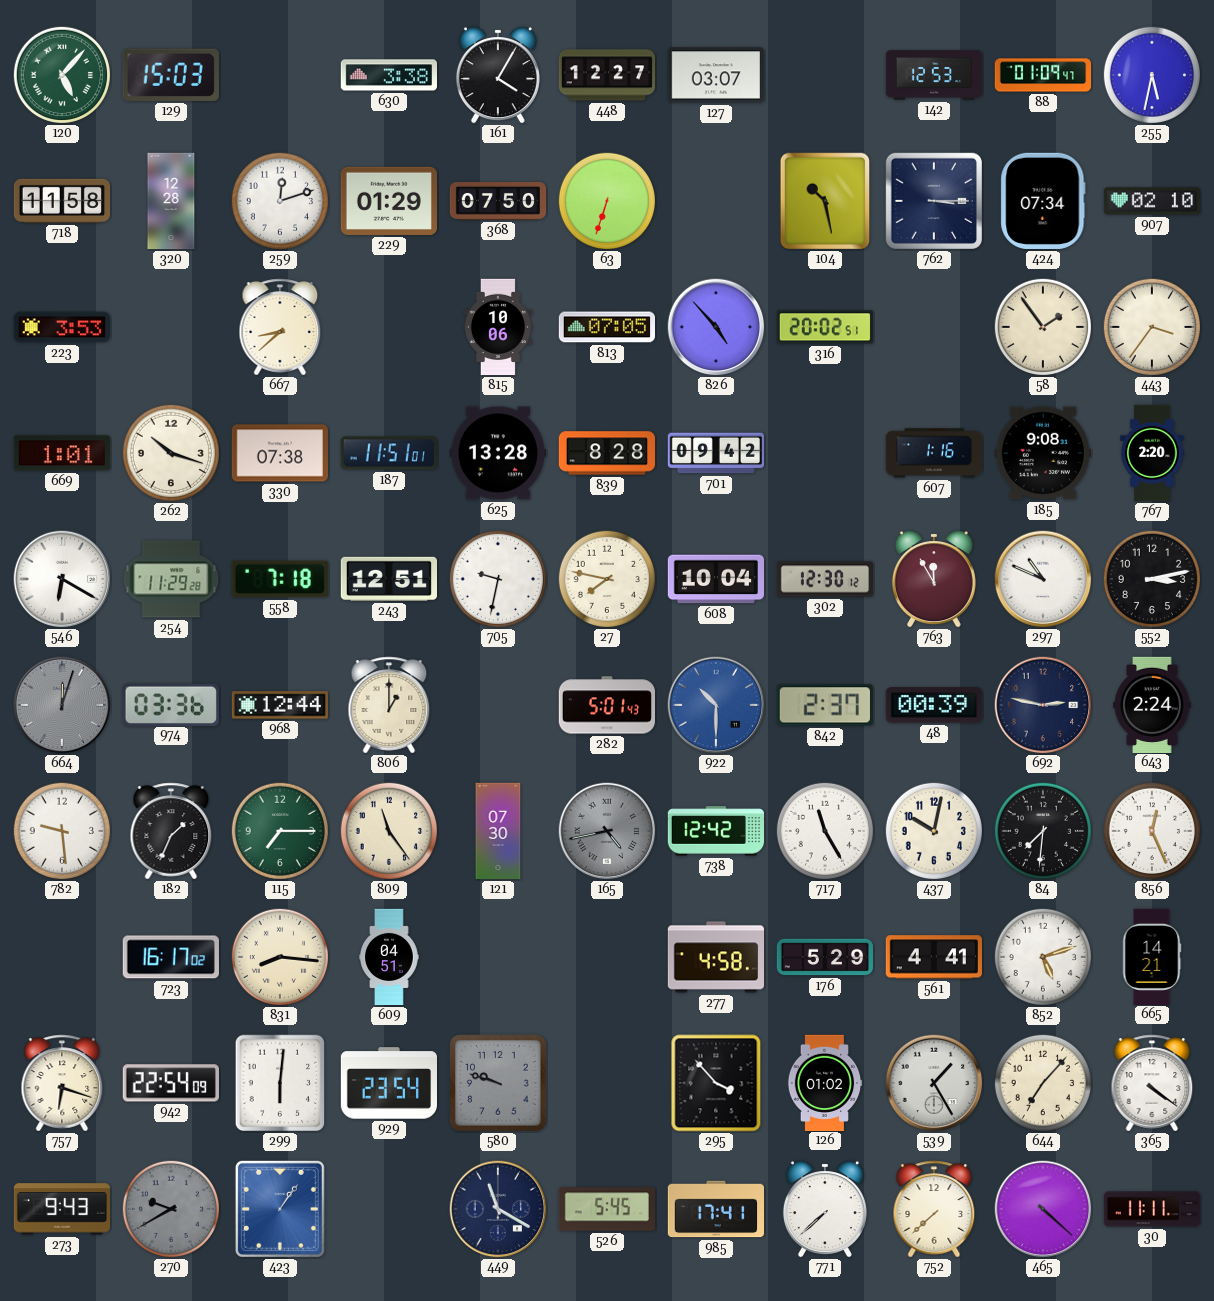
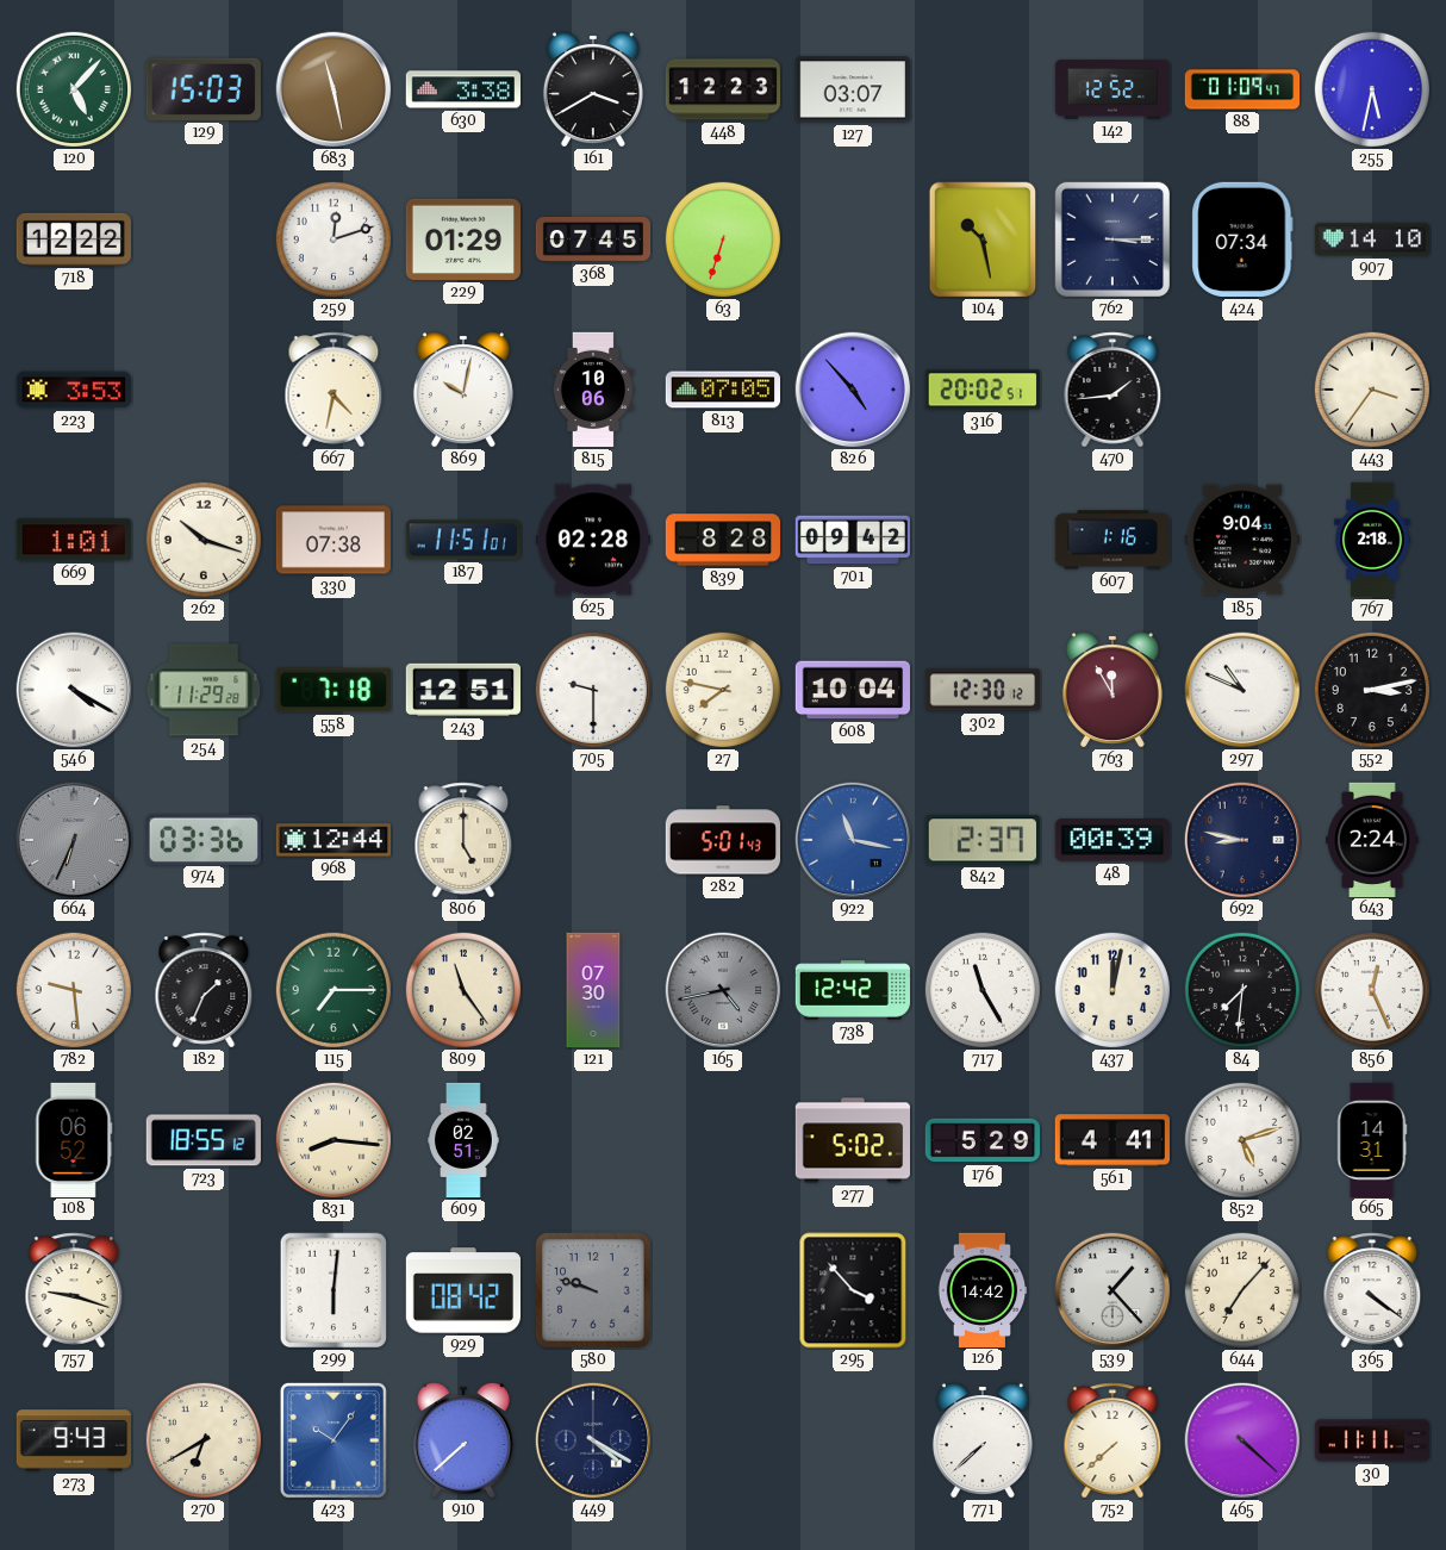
683: none -> 11:28
161: 4:05 -> 3:40
448: 12:27 -> 12:23
142: 12:53 -> 12:52
718: 11:58 -> 12:22
320: 12:28 -> none
368: 07:50 -> 07:45
907: 02:10 -> 14:10
667: 8:38 -> 4:32
869: none -> 10:02
470: none -> 1:44
58: 1:54 -> none
625: 13:28 -> 02:28
185: 9:08 -> 9:04
767: 2:20 -> 2:18
546: 6:20 -> 4:20
705: 9:32 -> 9:30
664: 12:03 -> 6:34
806: 1:00 -> 5:00
922: 10:30 -> 11:17
692: 2:47 -> 8:47
437: 10:02 -> 12:02
108: none -> 06:52
723: 16:17 -> 18:55
609: 04:51 -> 02:51
277: 4:58 -> 5:02
665: 14:21 -> 14:31
757: 6:18 -> 9:18
942: 22:54 -> none
929: 23:54 -> 08:42
126: 01:02 -> 14:42
539: 1:25 -> 1:23
270: 9:40 -> 6:40
270 dial: grey -> cream
423: 1:06 -> 10:06
910: none -> 7:38
449: 11:20 -> 4:20
526: 5:45 -> none
985: 17:41 -> none
